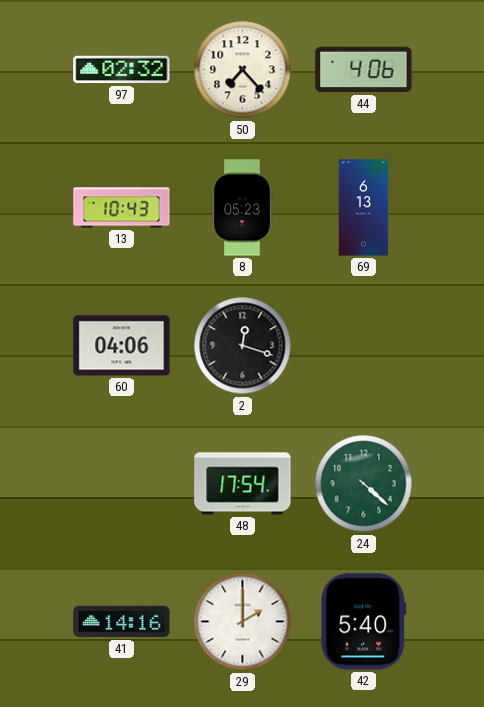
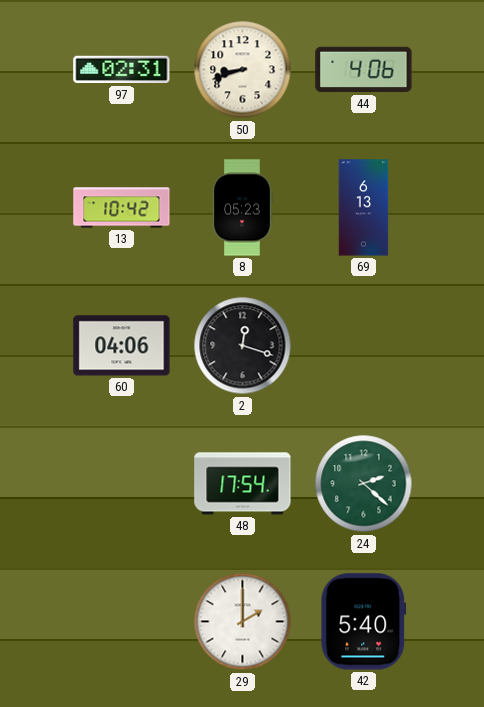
97: 02:32 -> 02:31
50: 7:23 -> 8:42
13: 10:43 -> 10:42
24: 4:22 -> 2:22
41: 14:16 -> none
